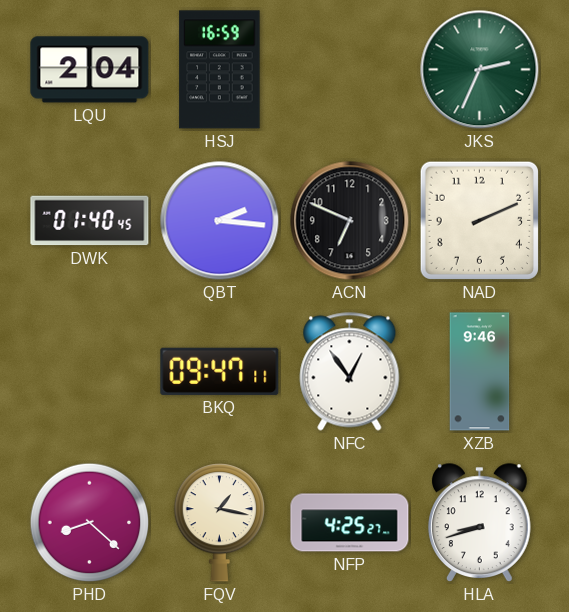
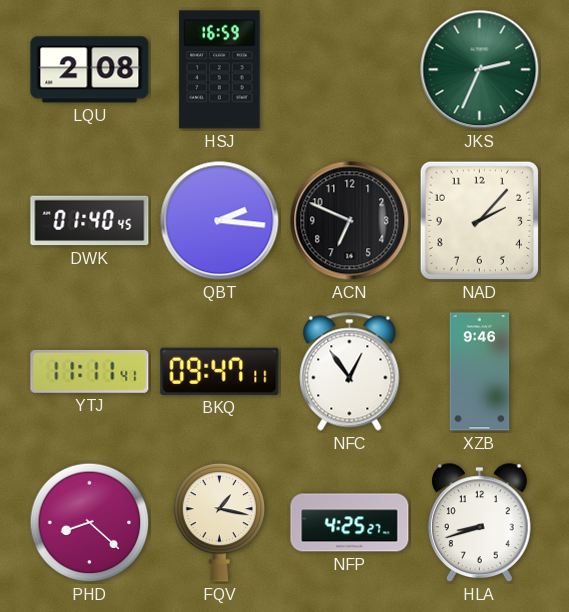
LQU: 2:04 -> 2:08
NAD: 2:11 -> 2:07
YTJ: none -> 11:11
